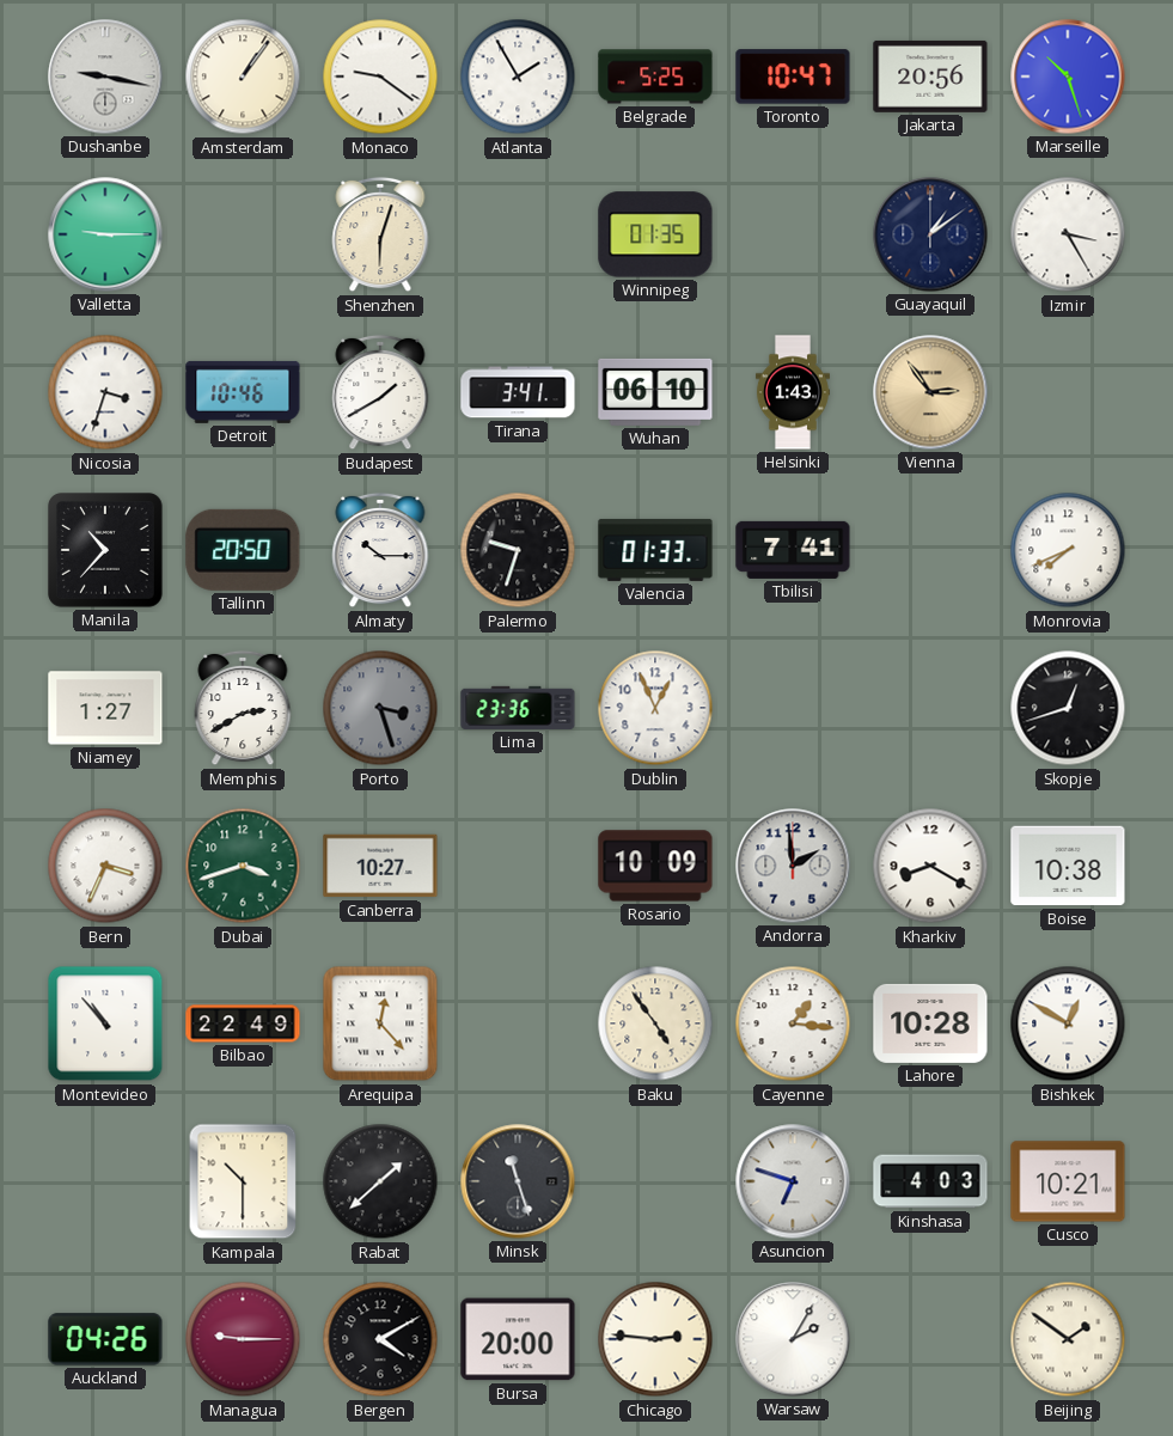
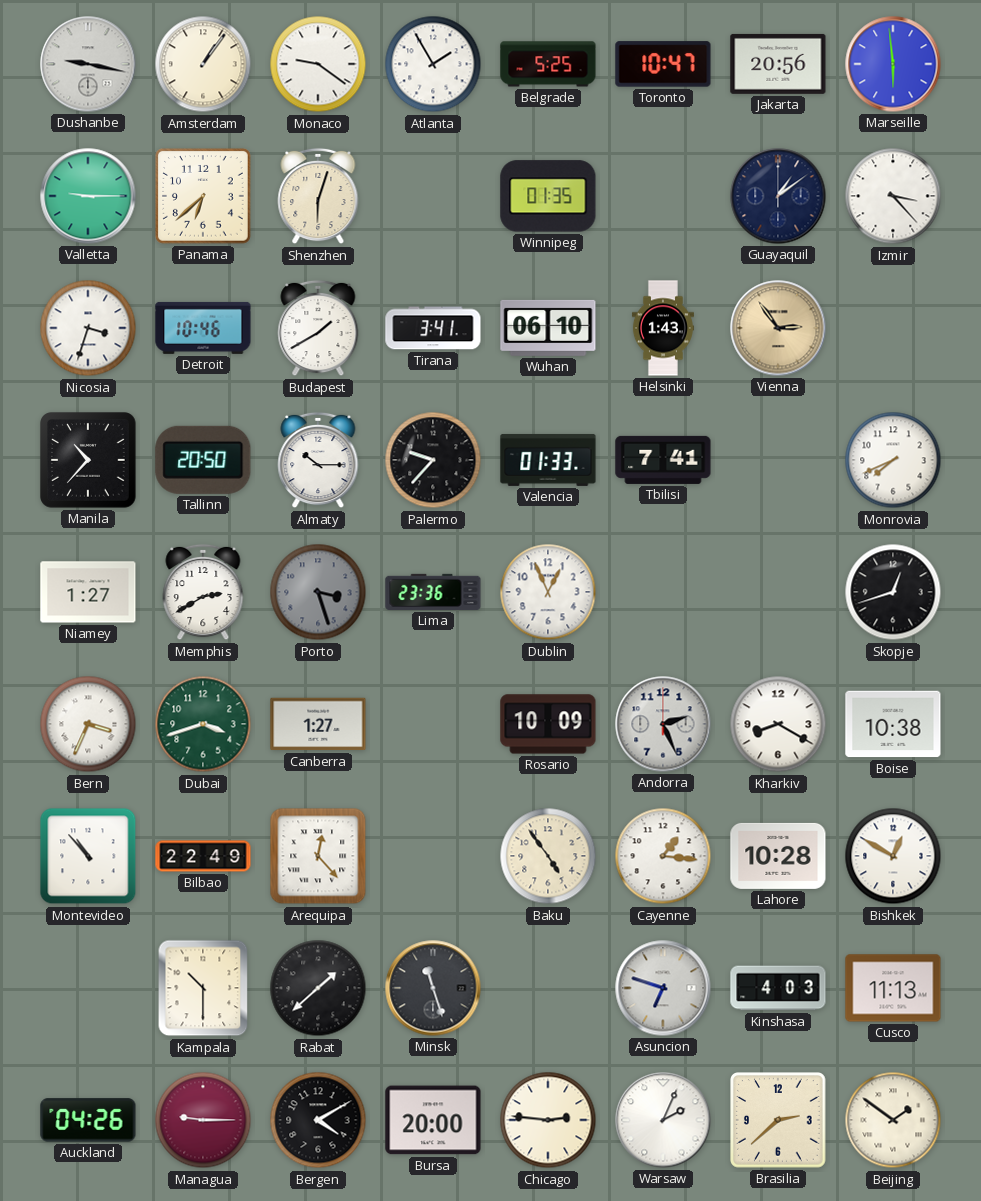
Marseille: 10:27 -> 5:59
Panama: none -> 6:38
Izmir: 3:25 -> 3:23
Palermo: 9:33 -> 9:37
Canberra: 10:27 -> 1:27
Andorra: 1:59 -> 2:26
Cusco: 10:21 -> 11:13
Warsaw: 2:05 -> 2:04
Brasilia: none -> 2:38
